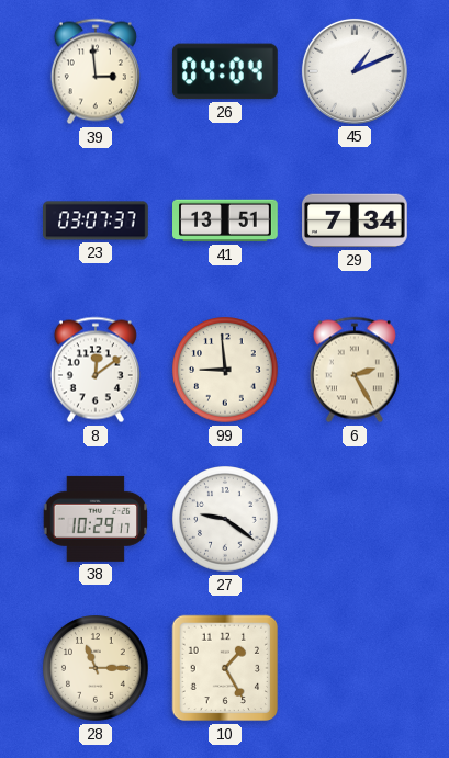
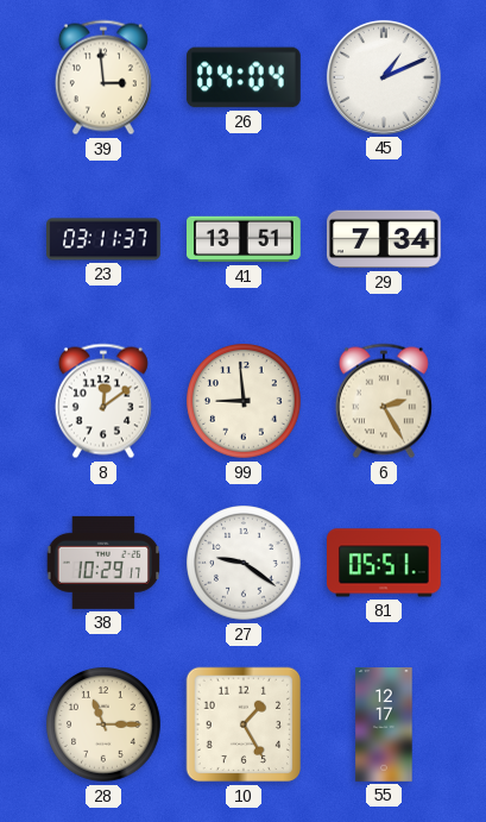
23: 03:07 -> 03:11
81: none -> 05:51
55: none -> 12:17
